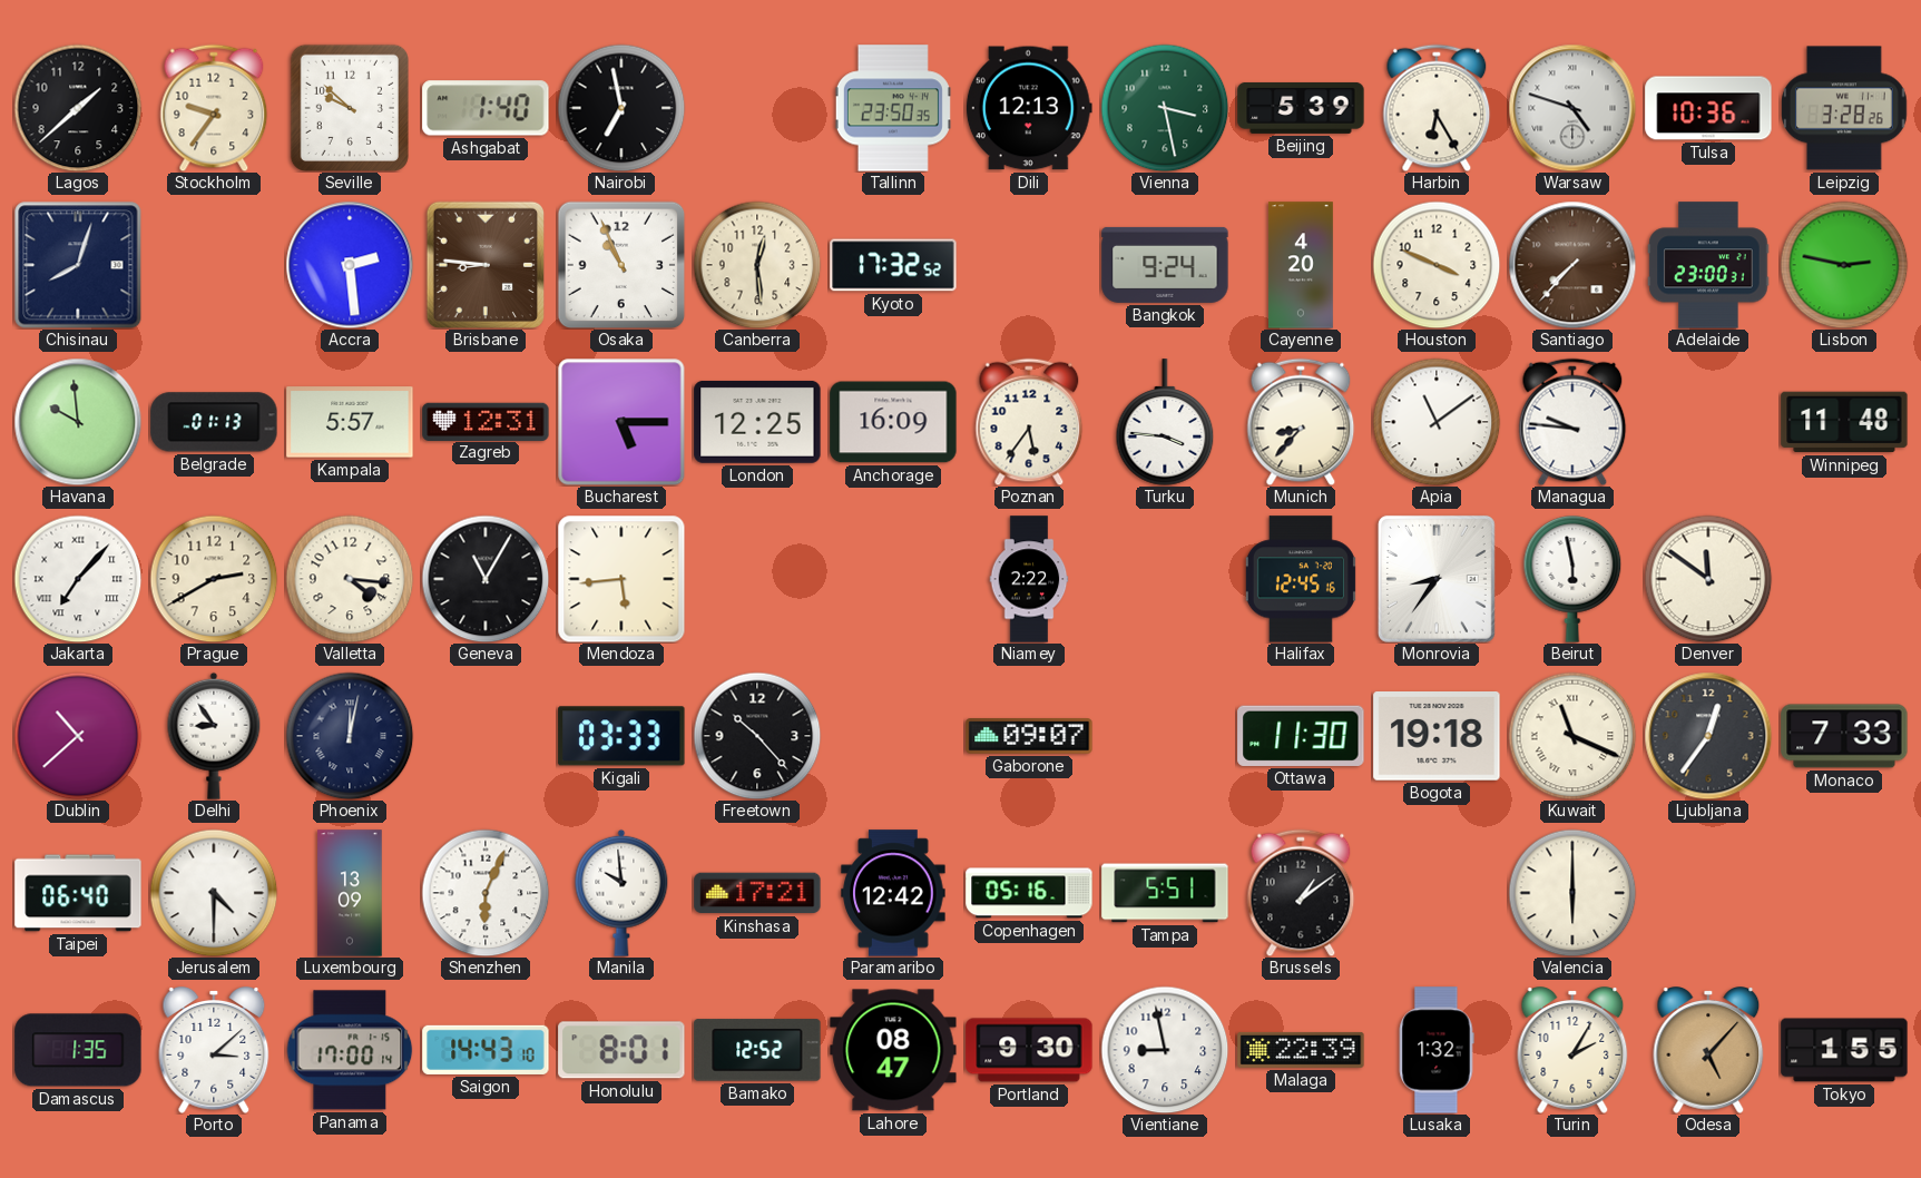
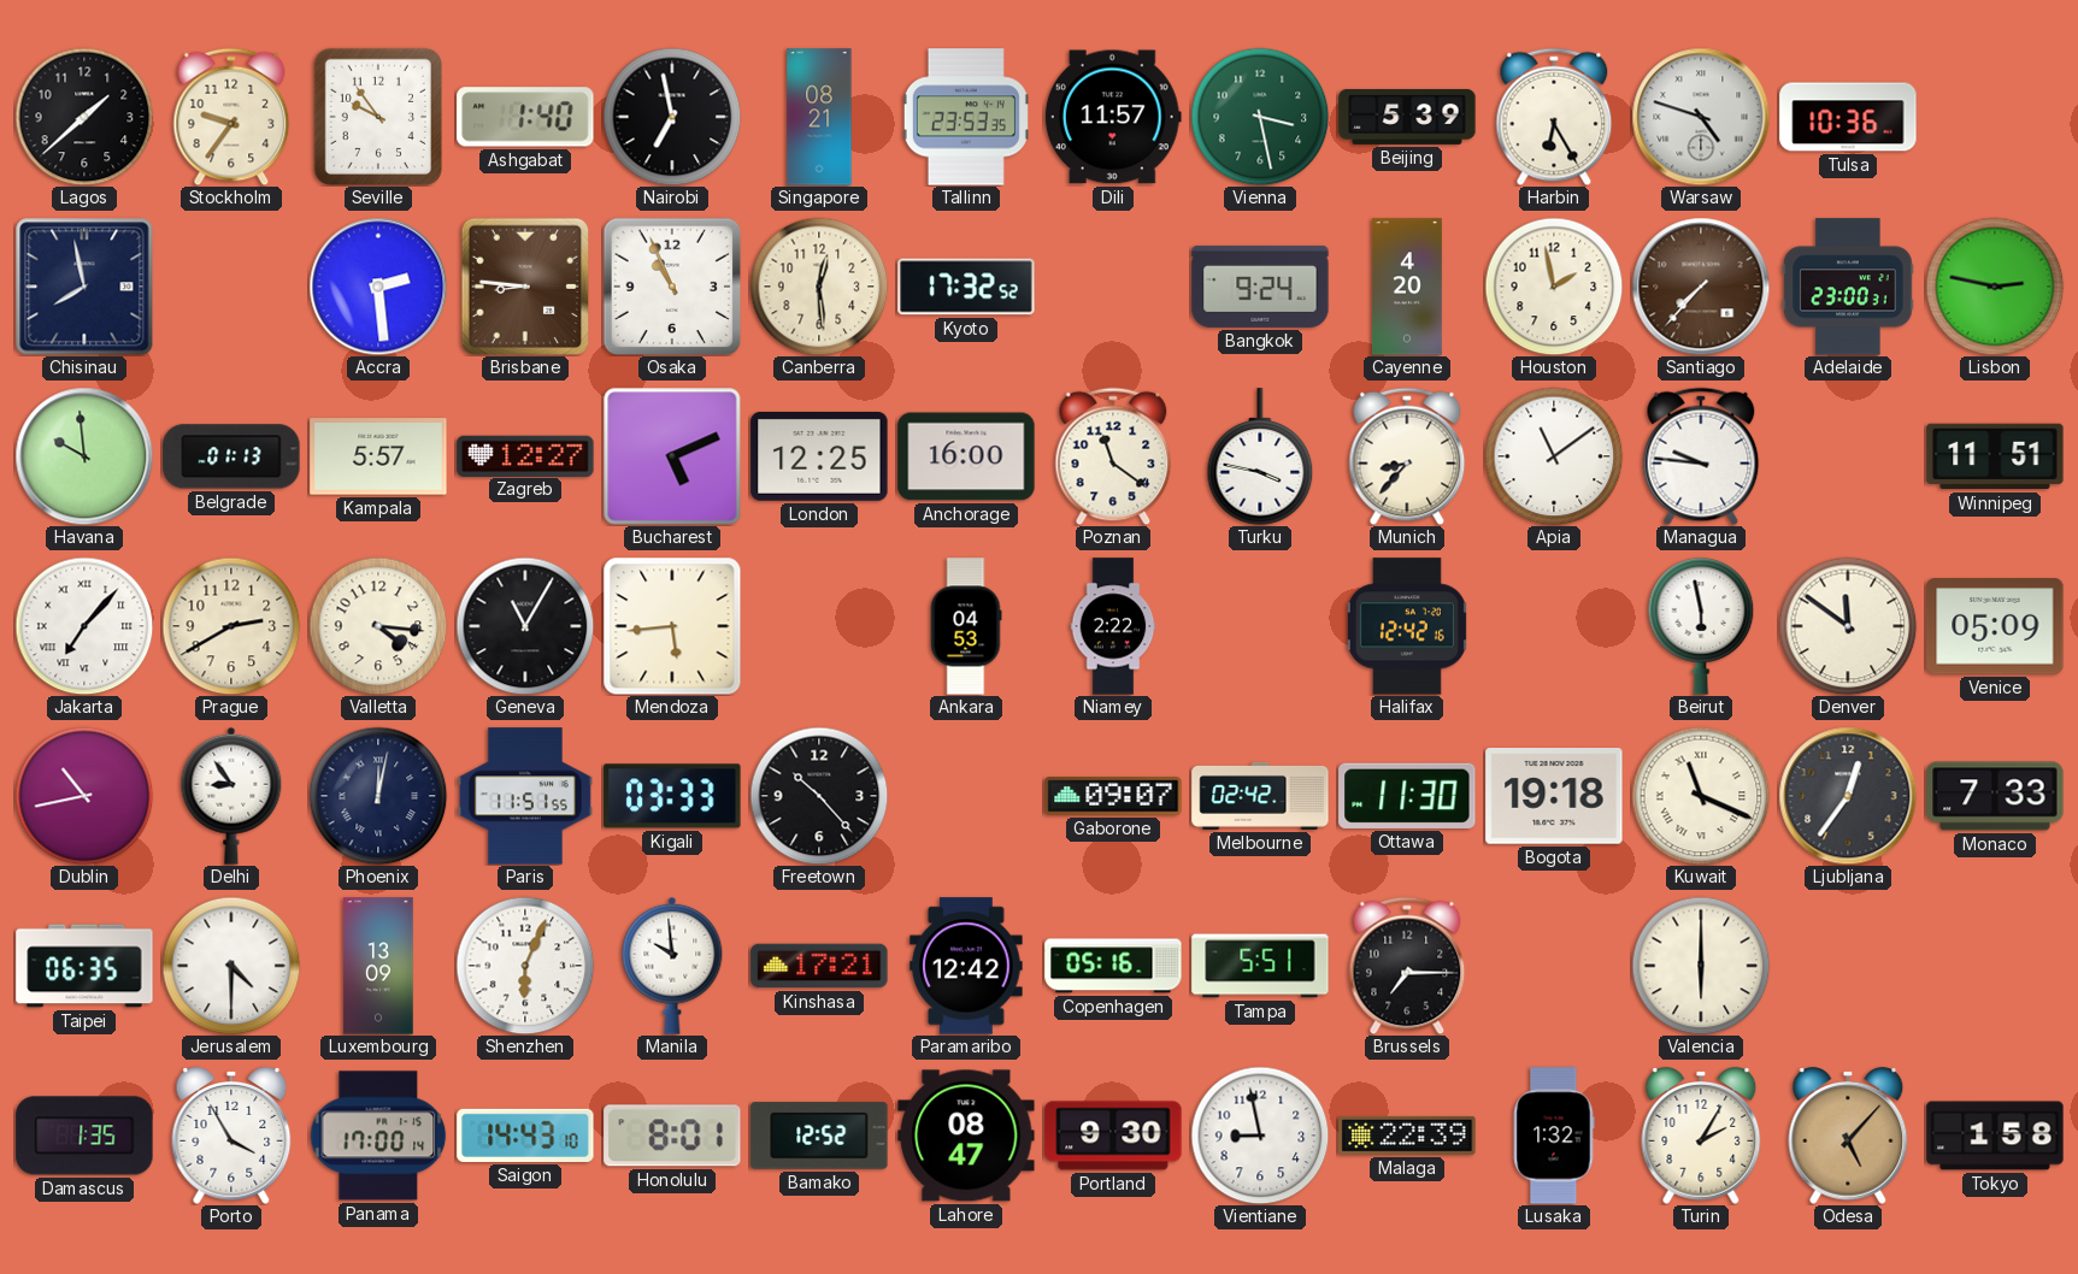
Seville: 9:52 -> 9:54
Singapore: none -> 08:21
Tallinn: 23:50 -> 23:53
Dili: 12:13 -> 11:57
Leipzig: 3:28 -> none
Chisinau: 8:03 -> 7:58
Houston: 3:49 -> 1:58
Zagreb: 12:31 -> 12:27
Bucharest: 5:15 -> 5:11
Anchorage: 16:09 -> 16:00
Poznan: 5:36 -> 11:21
Turku: 3:46 -> 3:47
Winnipeg: 11:48 -> 11:51
Ankara: none -> 04:53
Halifax: 12:45 -> 12:42
Monrovia: 8:36 -> none
Venice: none -> 05:09
Dublin: 10:38 -> 10:43
Paris: none -> 11:51
Melbourne: none -> 02:42
Taipei: 06:40 -> 06:35
Brussels: 1:09 -> 7:15
Porto: 3:08 -> 3:55
Tokyo: 1:55 -> 1:58
